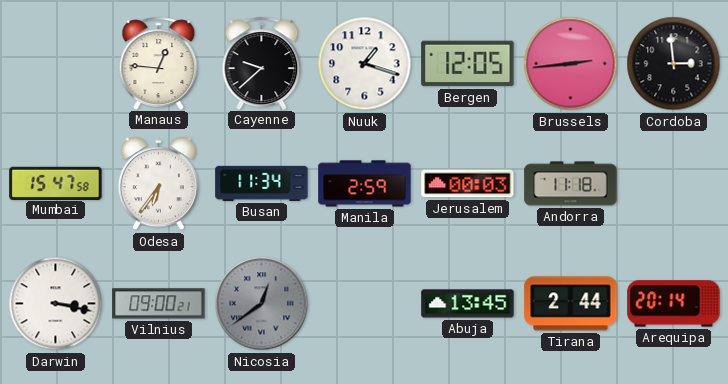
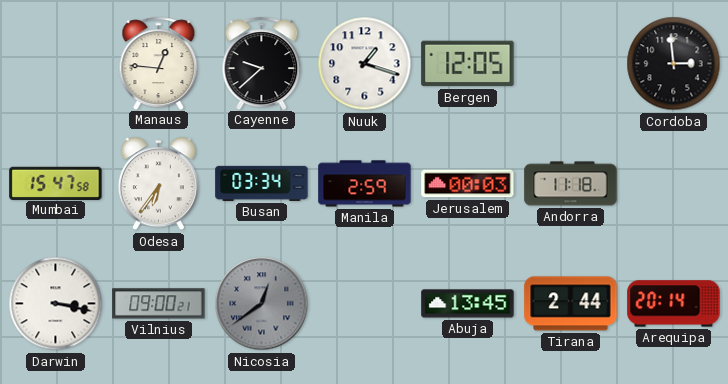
Brussels: 2:44 -> none
Busan: 11:34 -> 03:34
